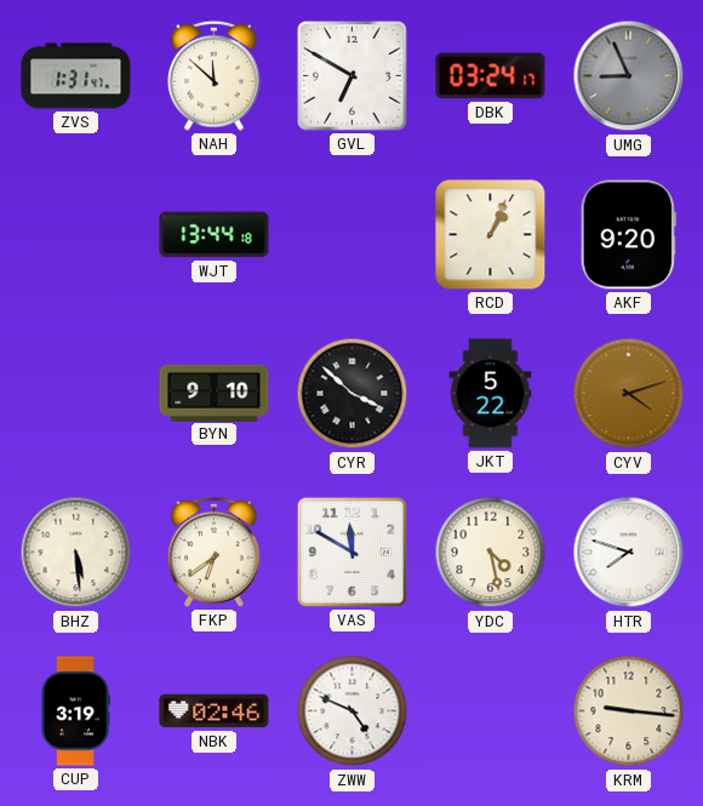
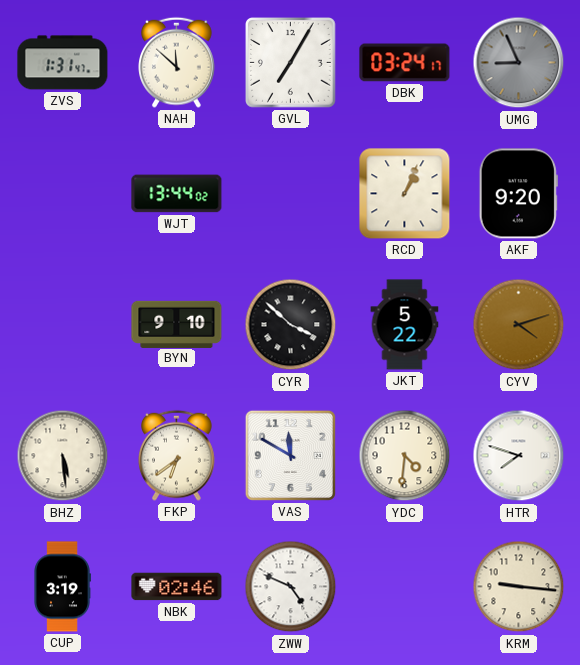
GVL: 6:50 -> 7:05
WJT: 13:44:18 -> 13:44:02
YDC: 4:28 -> 4:31
